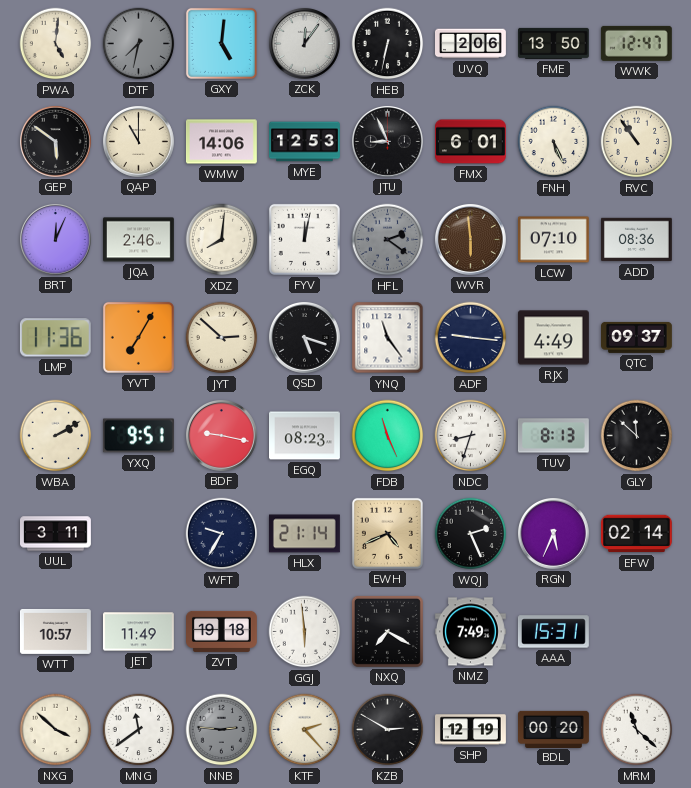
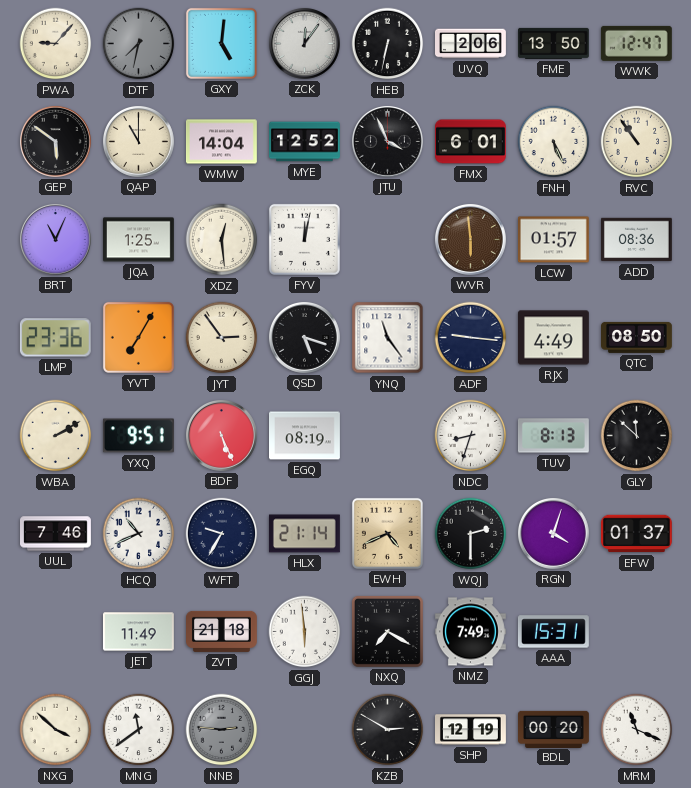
PWA: 5:01 -> 9:07
WMW: 14:06 -> 14:04
MYE: 12:53 -> 12:52
JTU: 8:56 -> 3:56
BRT: 12:04 -> 11:04
JQA: 2:46 -> 1:25
XDZ: 8:01 -> 12:29
HFL: 2:21 -> none
LCW: 07:10 -> 01:57
LMP: 11:36 -> 23:36
JYT: 2:52 -> 2:54
QTC: 09:37 -> 08:50
BDF: 9:17 -> 5:26
EGQ: 08:23 -> 08:19
FDB: 11:26 -> none
UUL: 3:11 -> 7:46
HCQ: none -> 10:41
WQJ: 2:26 -> 2:30
RGN: 5:34 -> 4:03
EFW: 02:14 -> 01:37
WTT: 10:57 -> none
ZVT: 19:18 -> 21:18
KTF: 2:23 -> none
MRM: 11:22 -> 11:19
